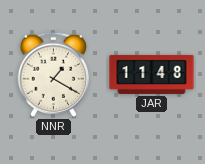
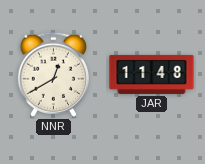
NNR: 1:20 -> 12:40
